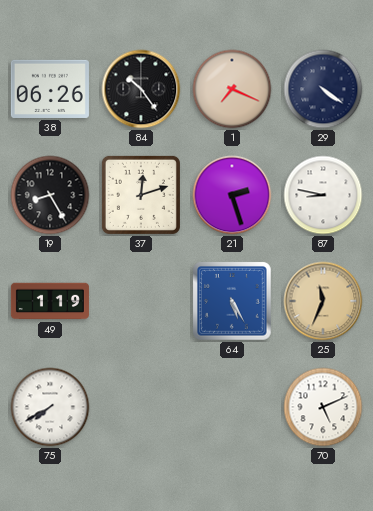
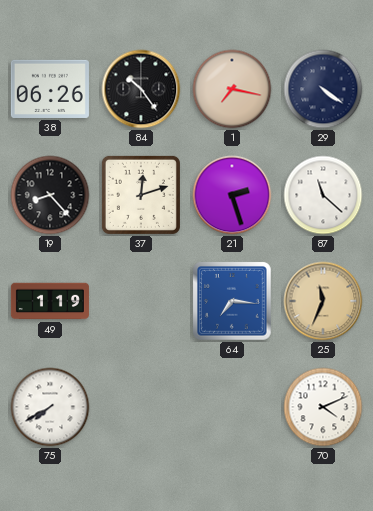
1: 7:19 -> 7:17
19: 8:25 -> 8:23
87: 8:47 -> 11:22
64: 5:25 -> 7:16
70: 5:11 -> 4:11
